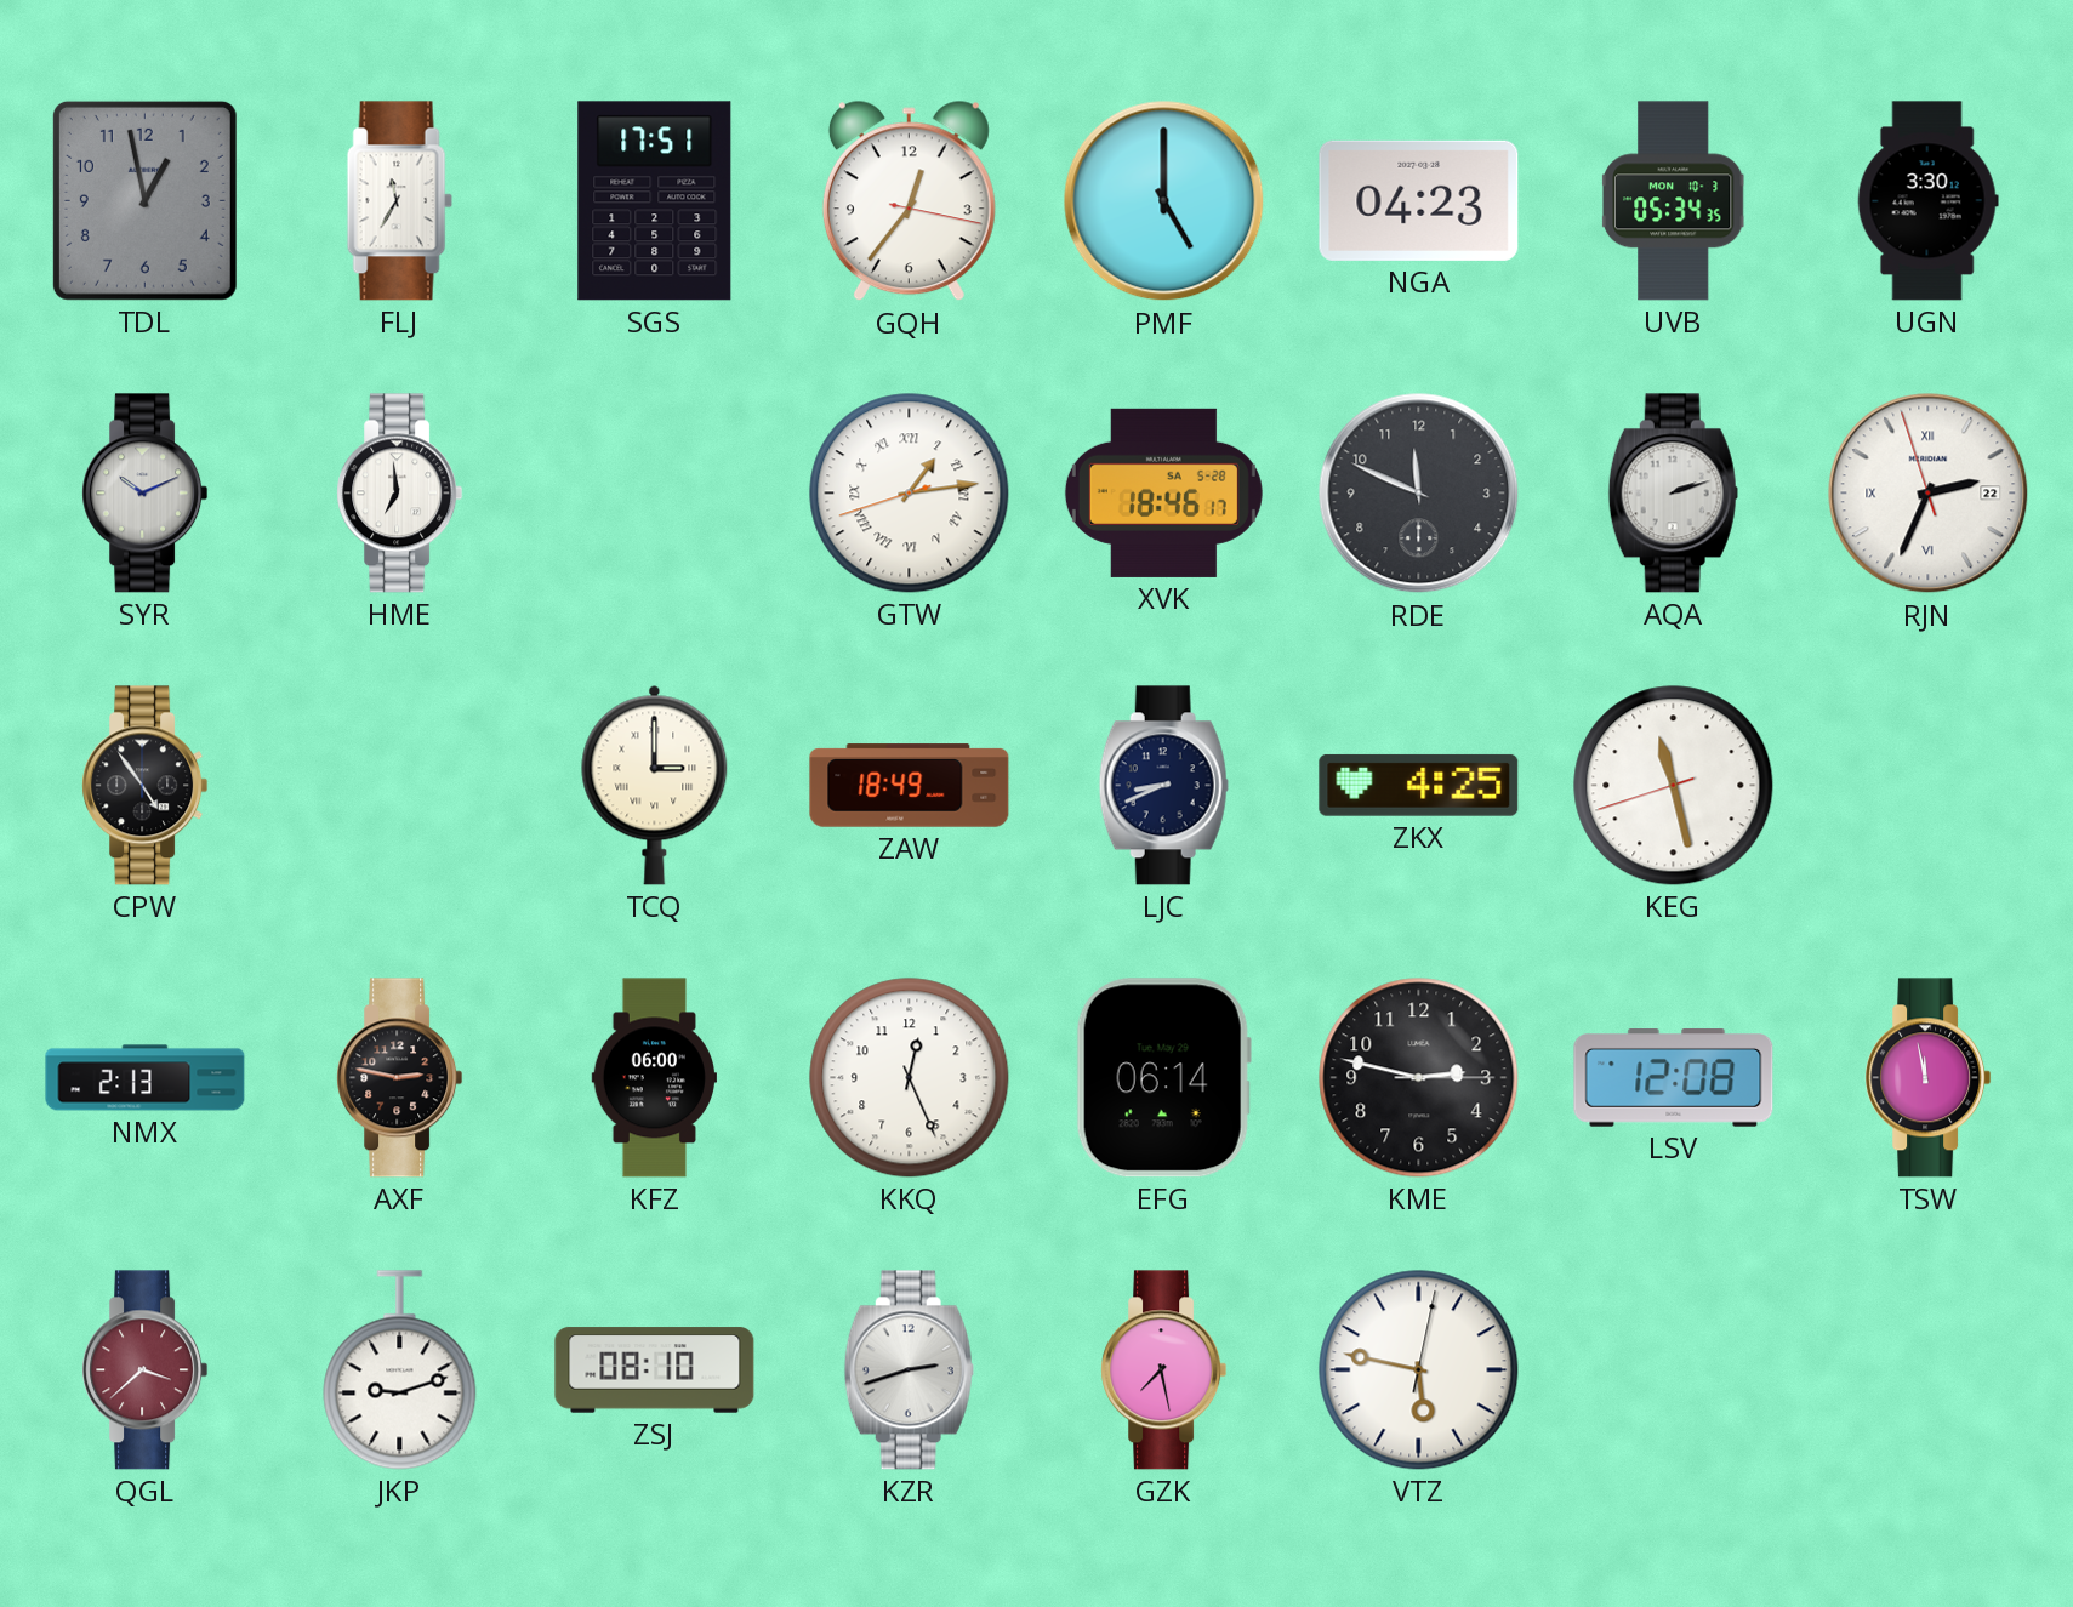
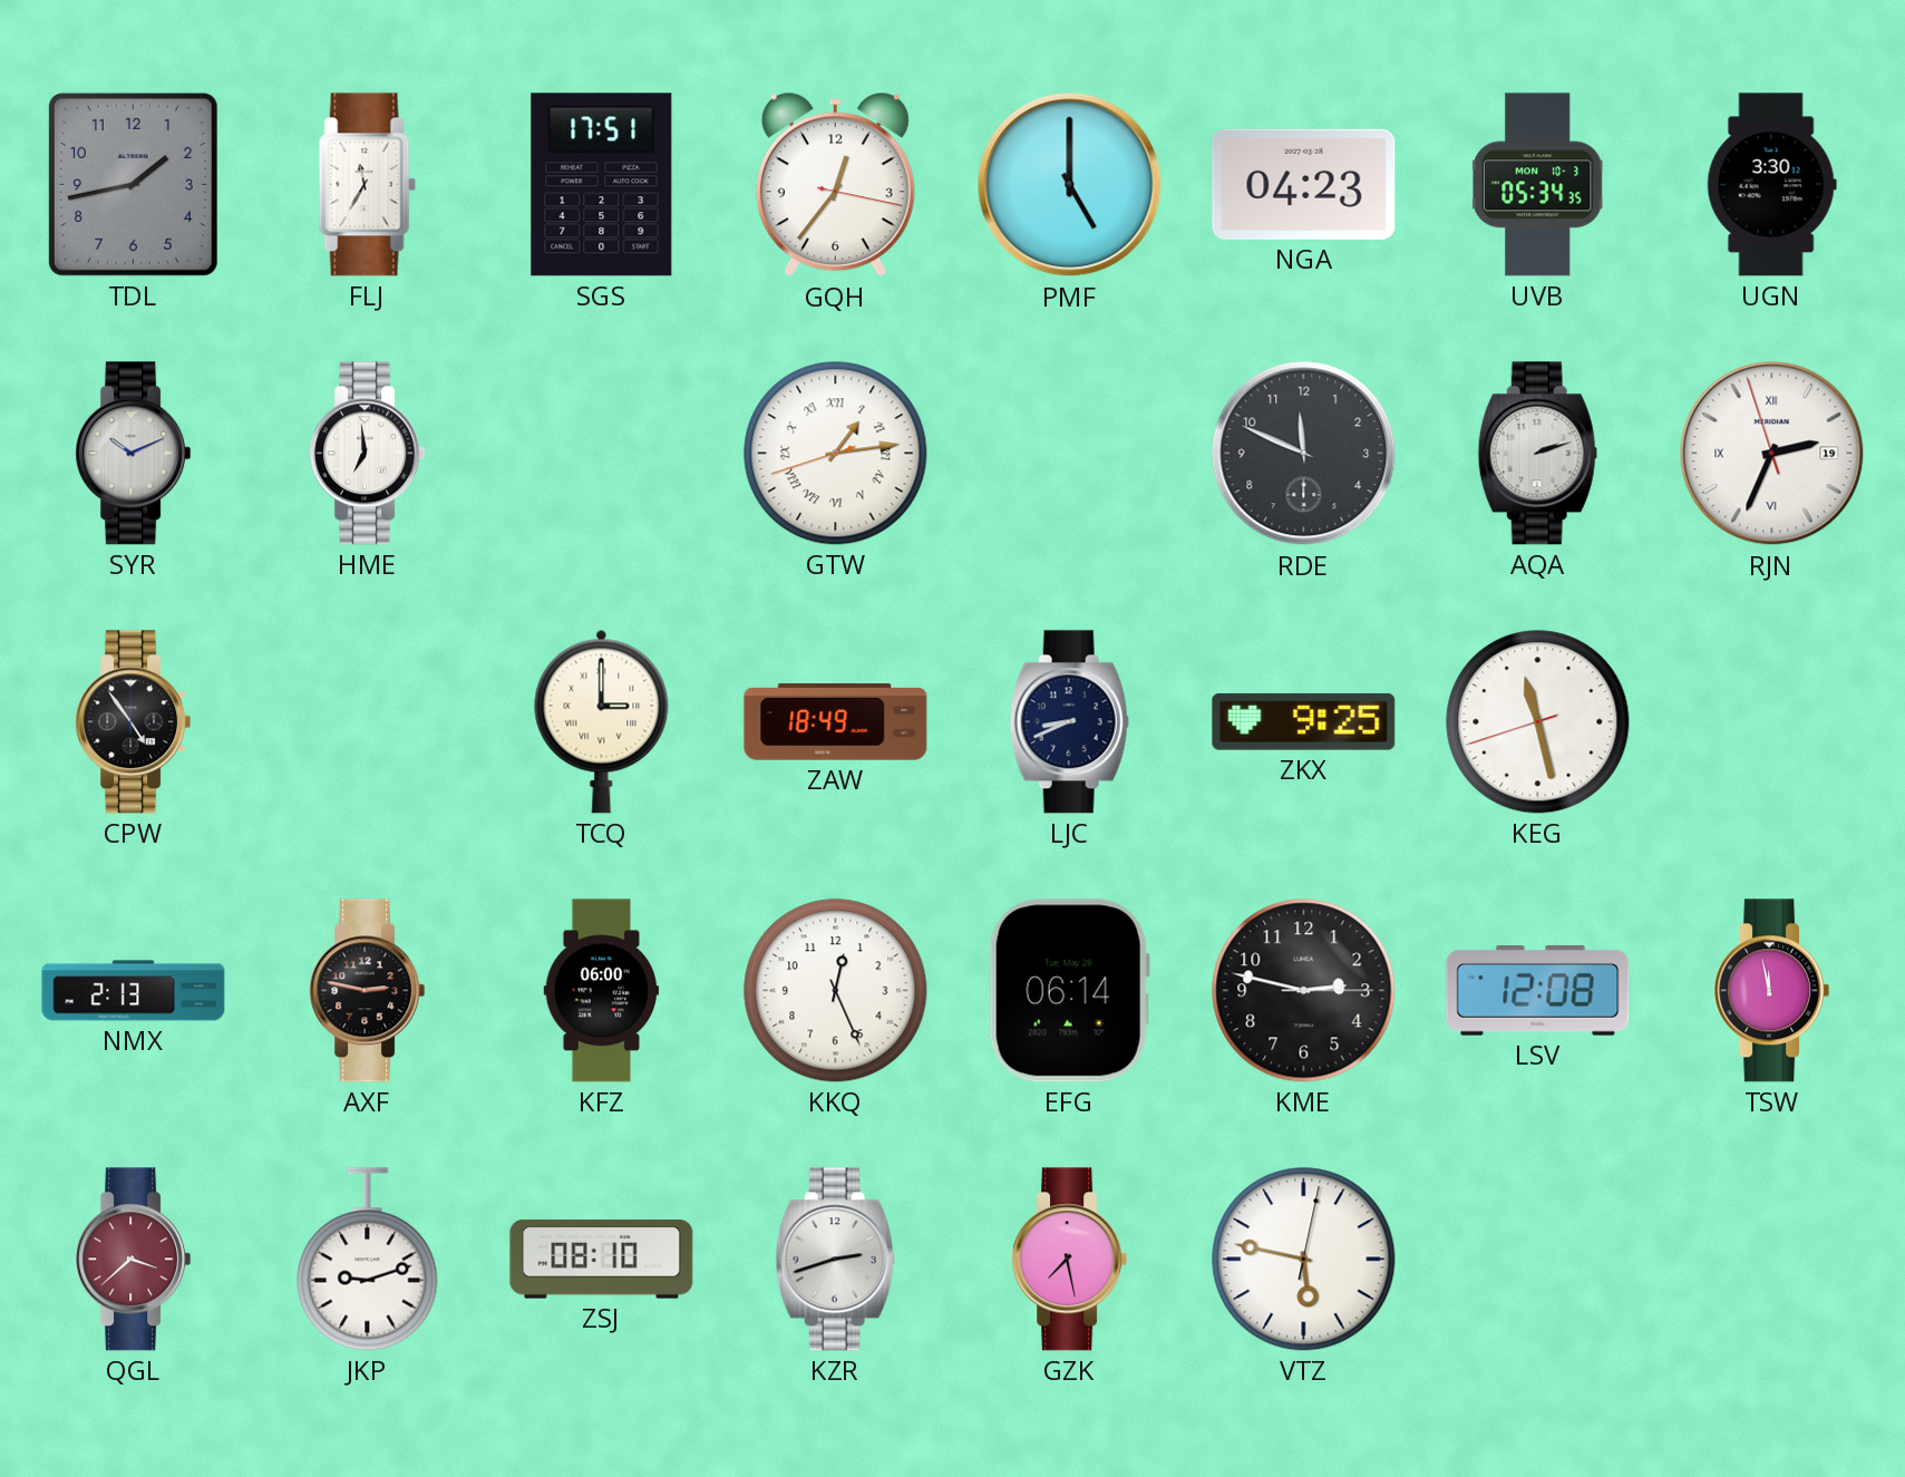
TDL: 12:58 -> 1:43
XVK: 18:46 -> none
RJN date: 22 -> 19
ZKX: 4:25 -> 9:25
